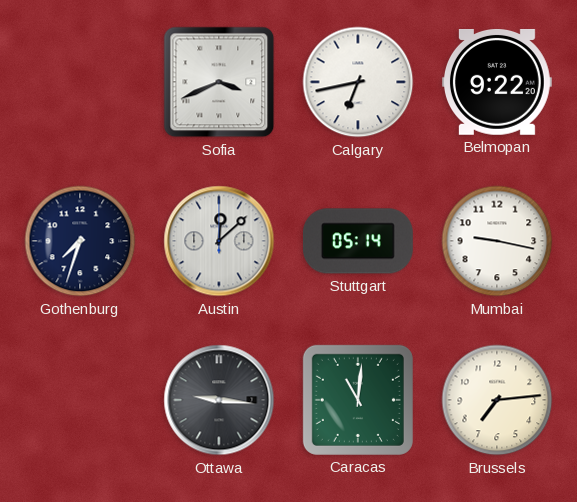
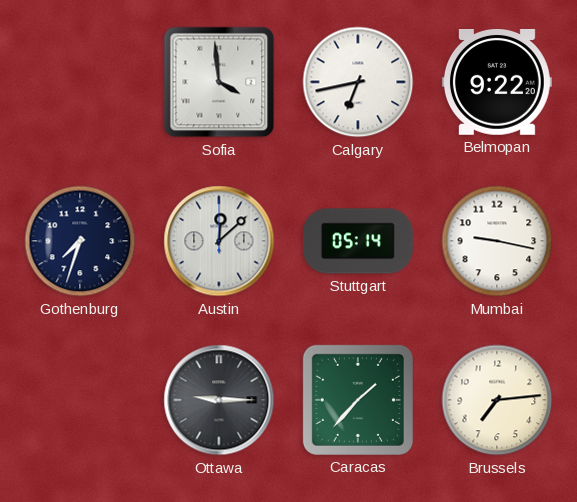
Sofia: 3:41 -> 3:59
Ottawa: 9:16 -> 9:15
Caracas: 11:01 -> 1:37
